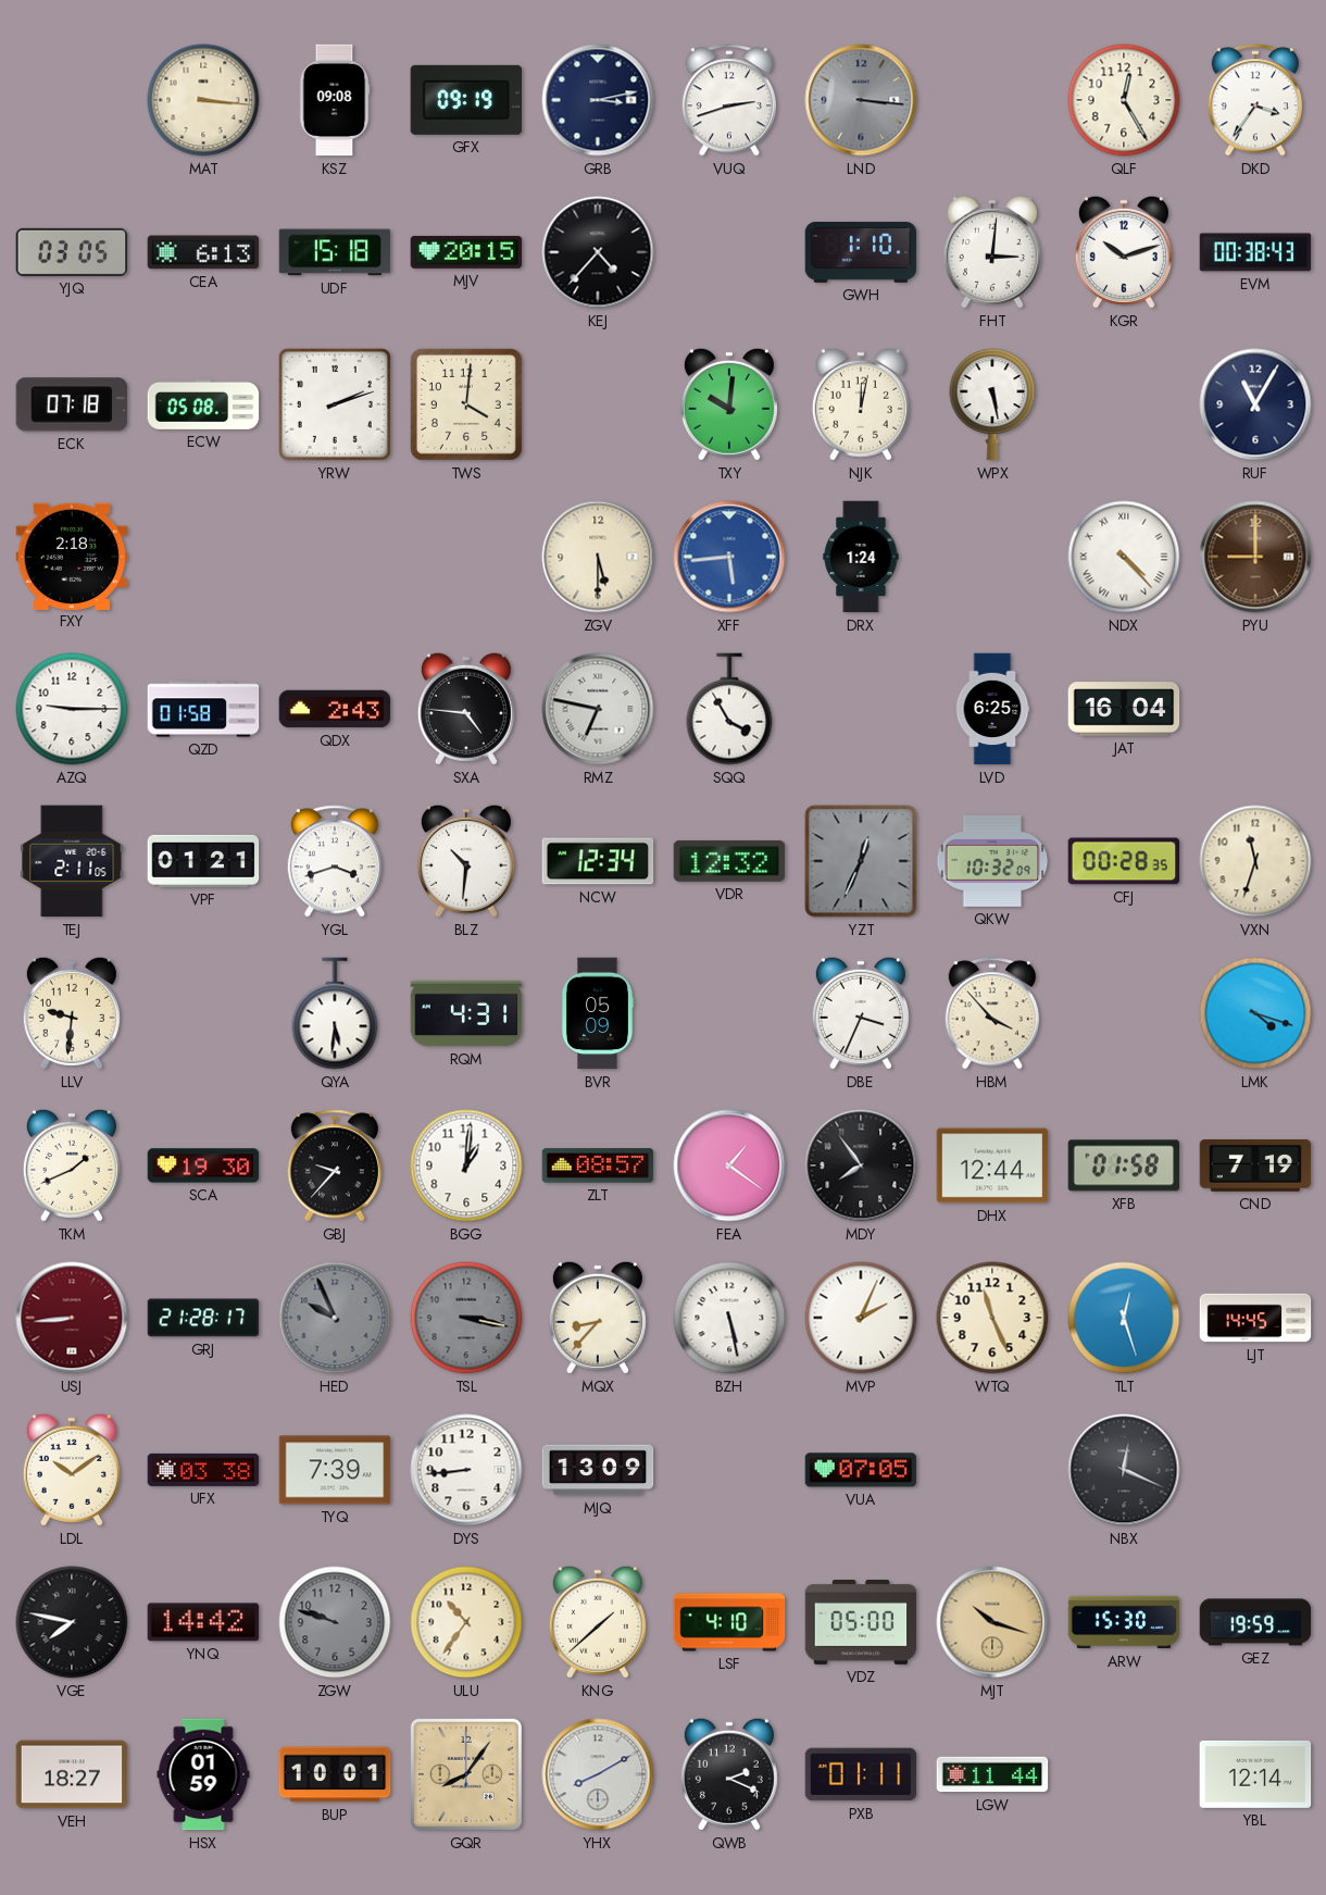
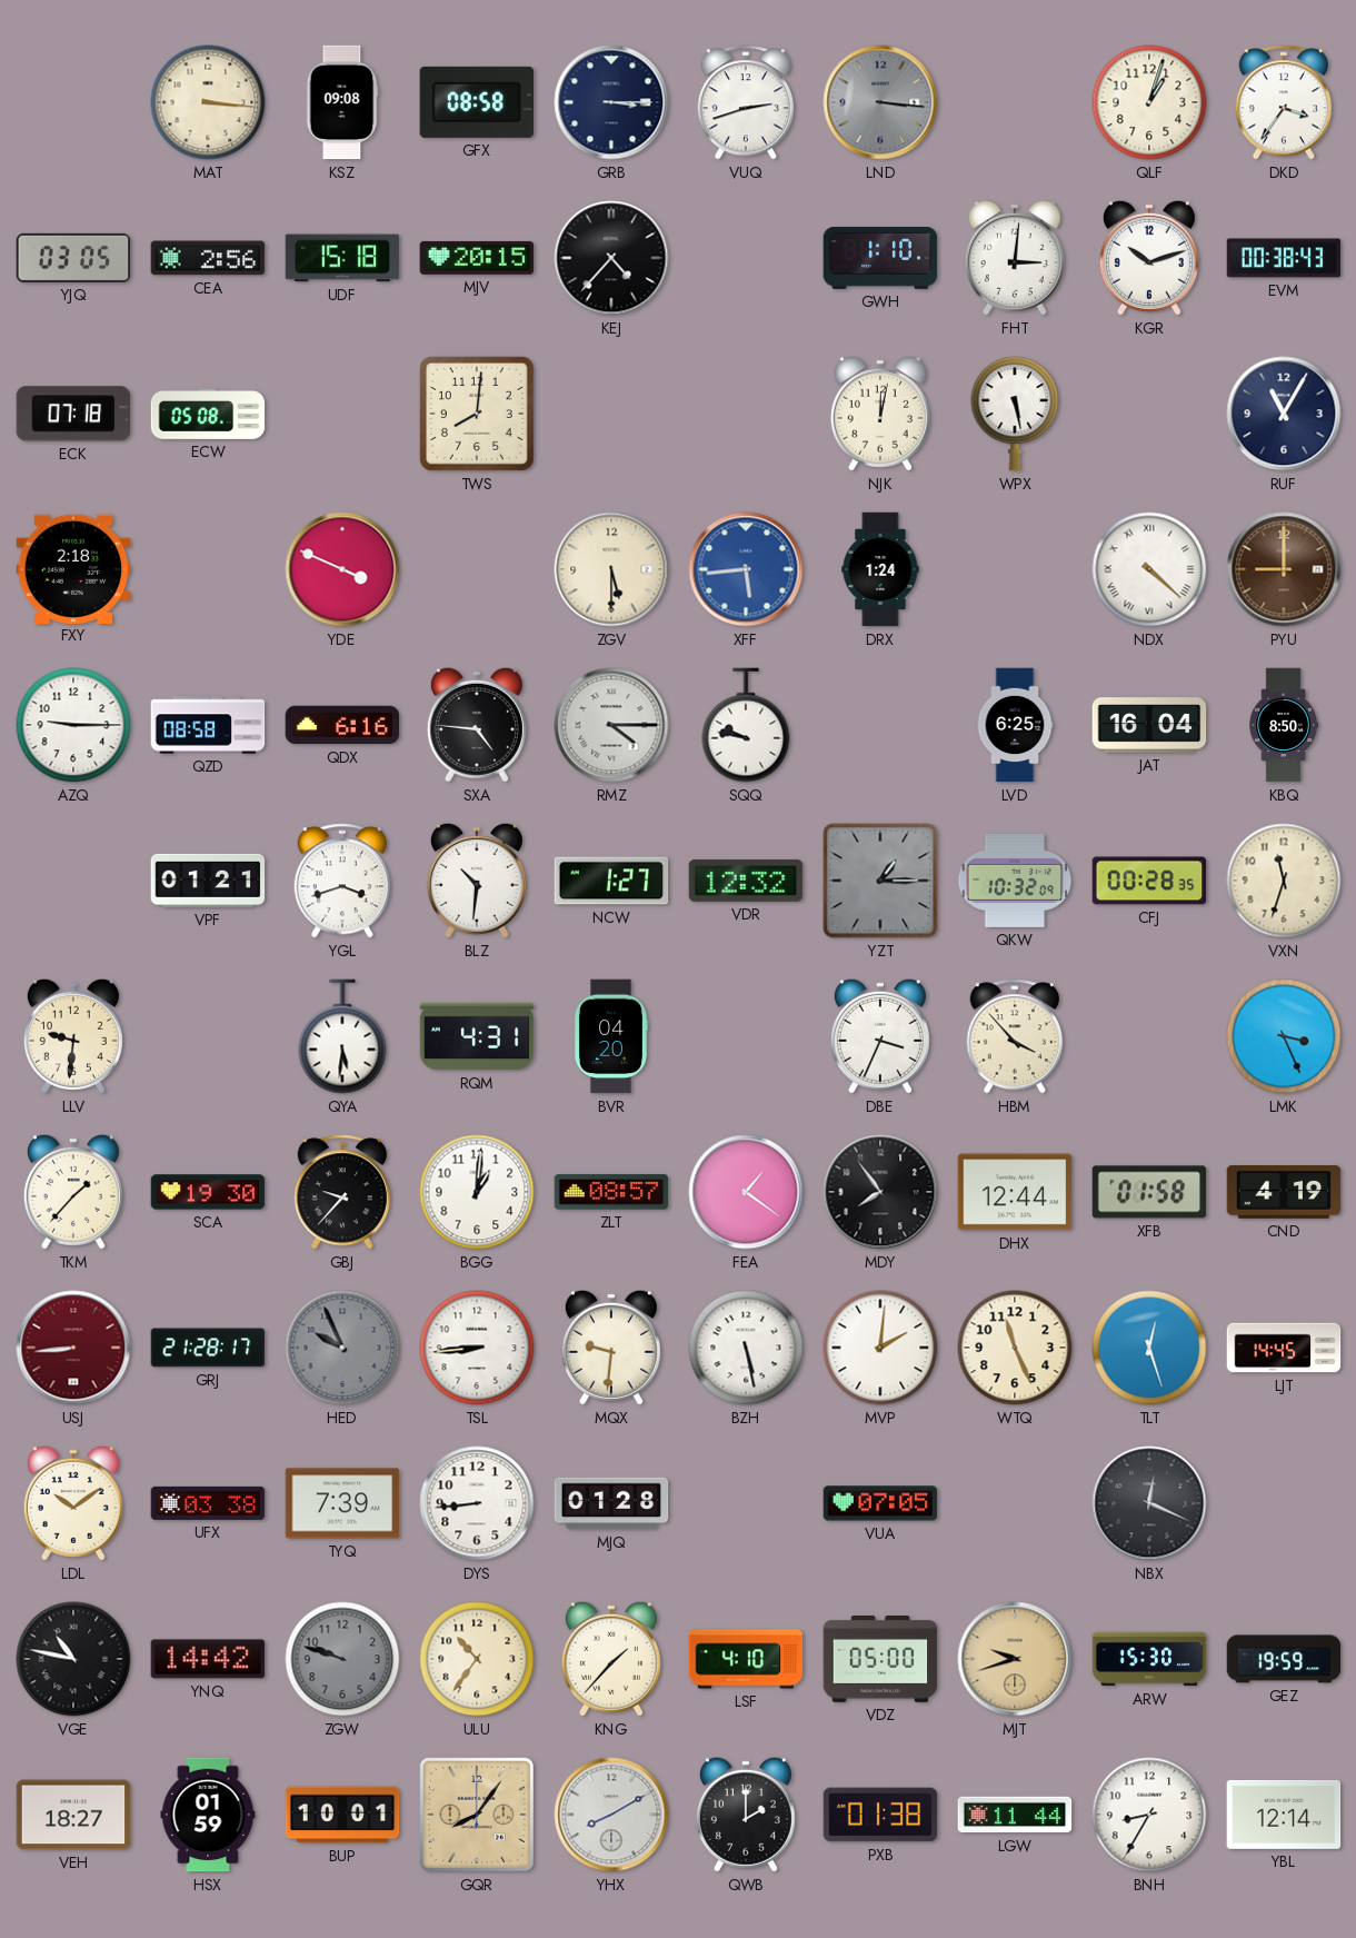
GFX: 09:19 -> 08:58
GRB: 3:13 -> 3:15
QLF: 12:25 -> 1:03
CEA: 6:13 -> 2:56
YRW: 2:12 -> none
TWS: 4:01 -> 8:01
TXY: 10:01 -> none
YDE: none -> 3:49
NDX: 4:23 -> 4:22
QZD: 01:58 -> 08:58
QDX: 2:43 -> 6:16
RMZ: 6:47 -> 4:15
SQQ: 3:55 -> 9:47
KBQ: none -> 8:50
TEJ: 2:11 -> none
NCW: 12:34 -> 1:27
YZT: 12:34 -> 1:15
BVR: 05:09 -> 04:20
LMK: 4:18 -> 3:26
TKM: 1:41 -> 1:37
CND: 7:19 -> 4:19
TSL: 3:17 -> 8:44
TSL dial: grey -> white
MQX: 8:37 -> 9:31
MVP: 2:04 -> 2:01
MJQ: 13:09 -> 01:28
VGE: 7:47 -> 10:47
KNG: 1:38 -> 1:37
MJT: 10:18 -> 9:42
QWB: 2:19 -> 2:00
PXB: 01:11 -> 01:38
BNH: none -> 8:35
